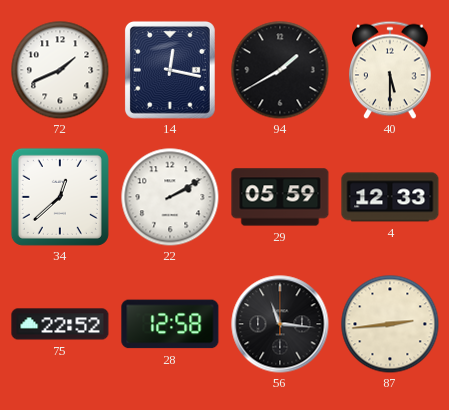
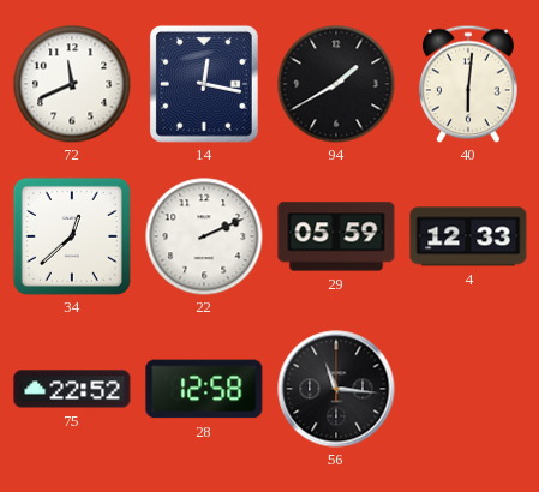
72: 1:41 -> 11:41
40: 5:30 -> 6:01
22: 2:10 -> 2:11
87: 2:44 -> none
